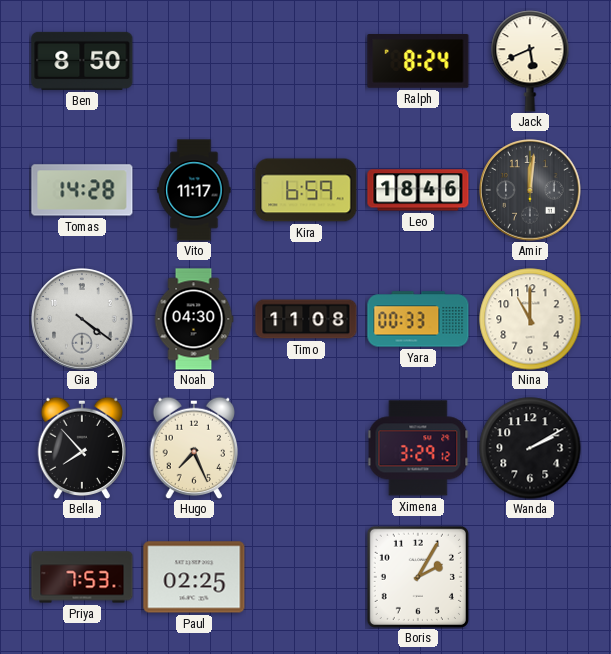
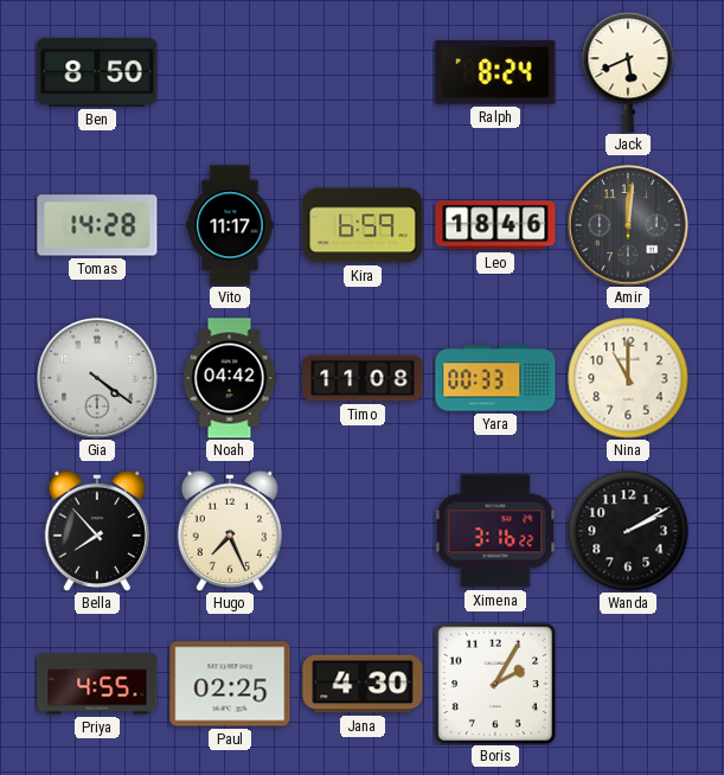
Noah: 04:30 -> 04:42
Ximena: 3:29 -> 3:16
Priya: 7:53 -> 4:55
Jana: none -> 4:30
